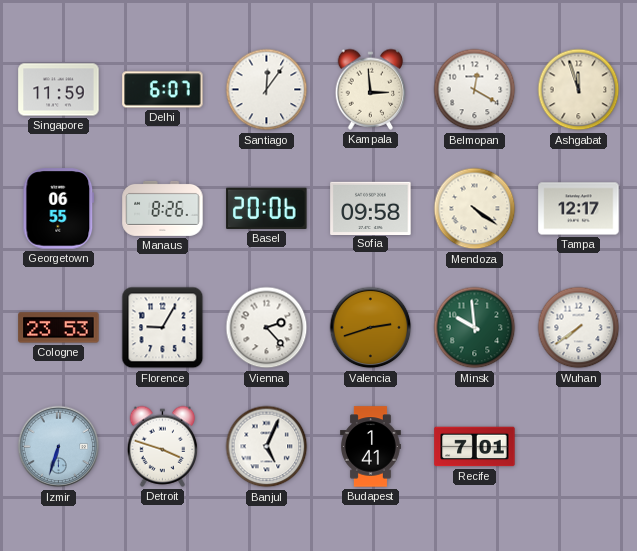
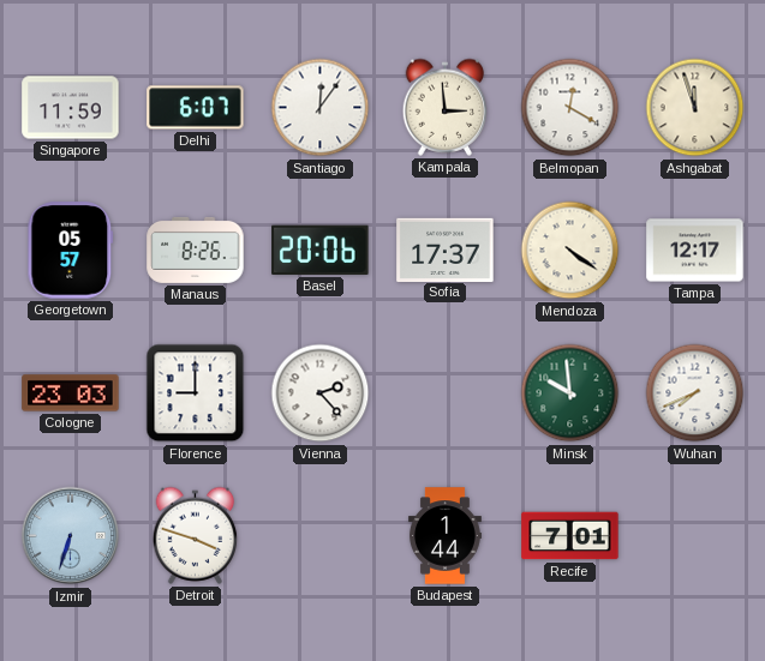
Georgetown: 06:55 -> 05:57
Sofia: 09:58 -> 17:37
Cologne: 23:53 -> 23:03
Florence: 9:05 -> 9:00
Valencia: 2:42 -> none
Wuhan: 7:39 -> 7:41
Banjul: 5:04 -> none
Budapest: 1:41 -> 1:44
